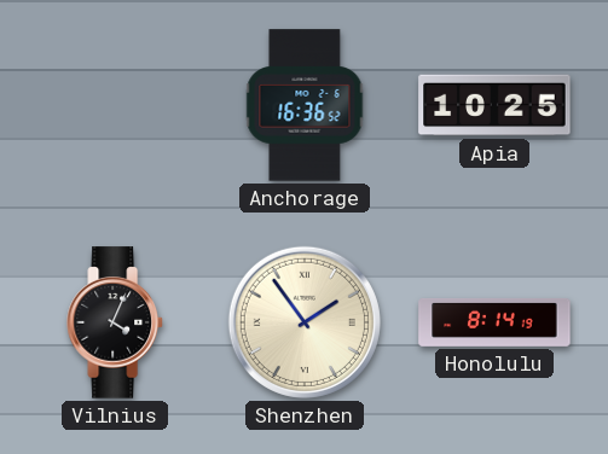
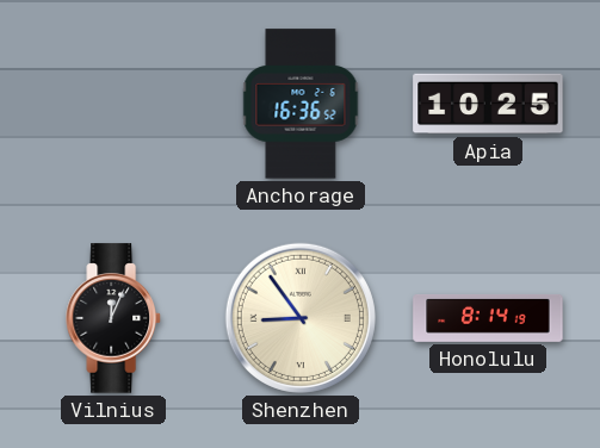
Vilnius: 4:04 -> 12:04
Shenzhen: 1:54 -> 8:54
